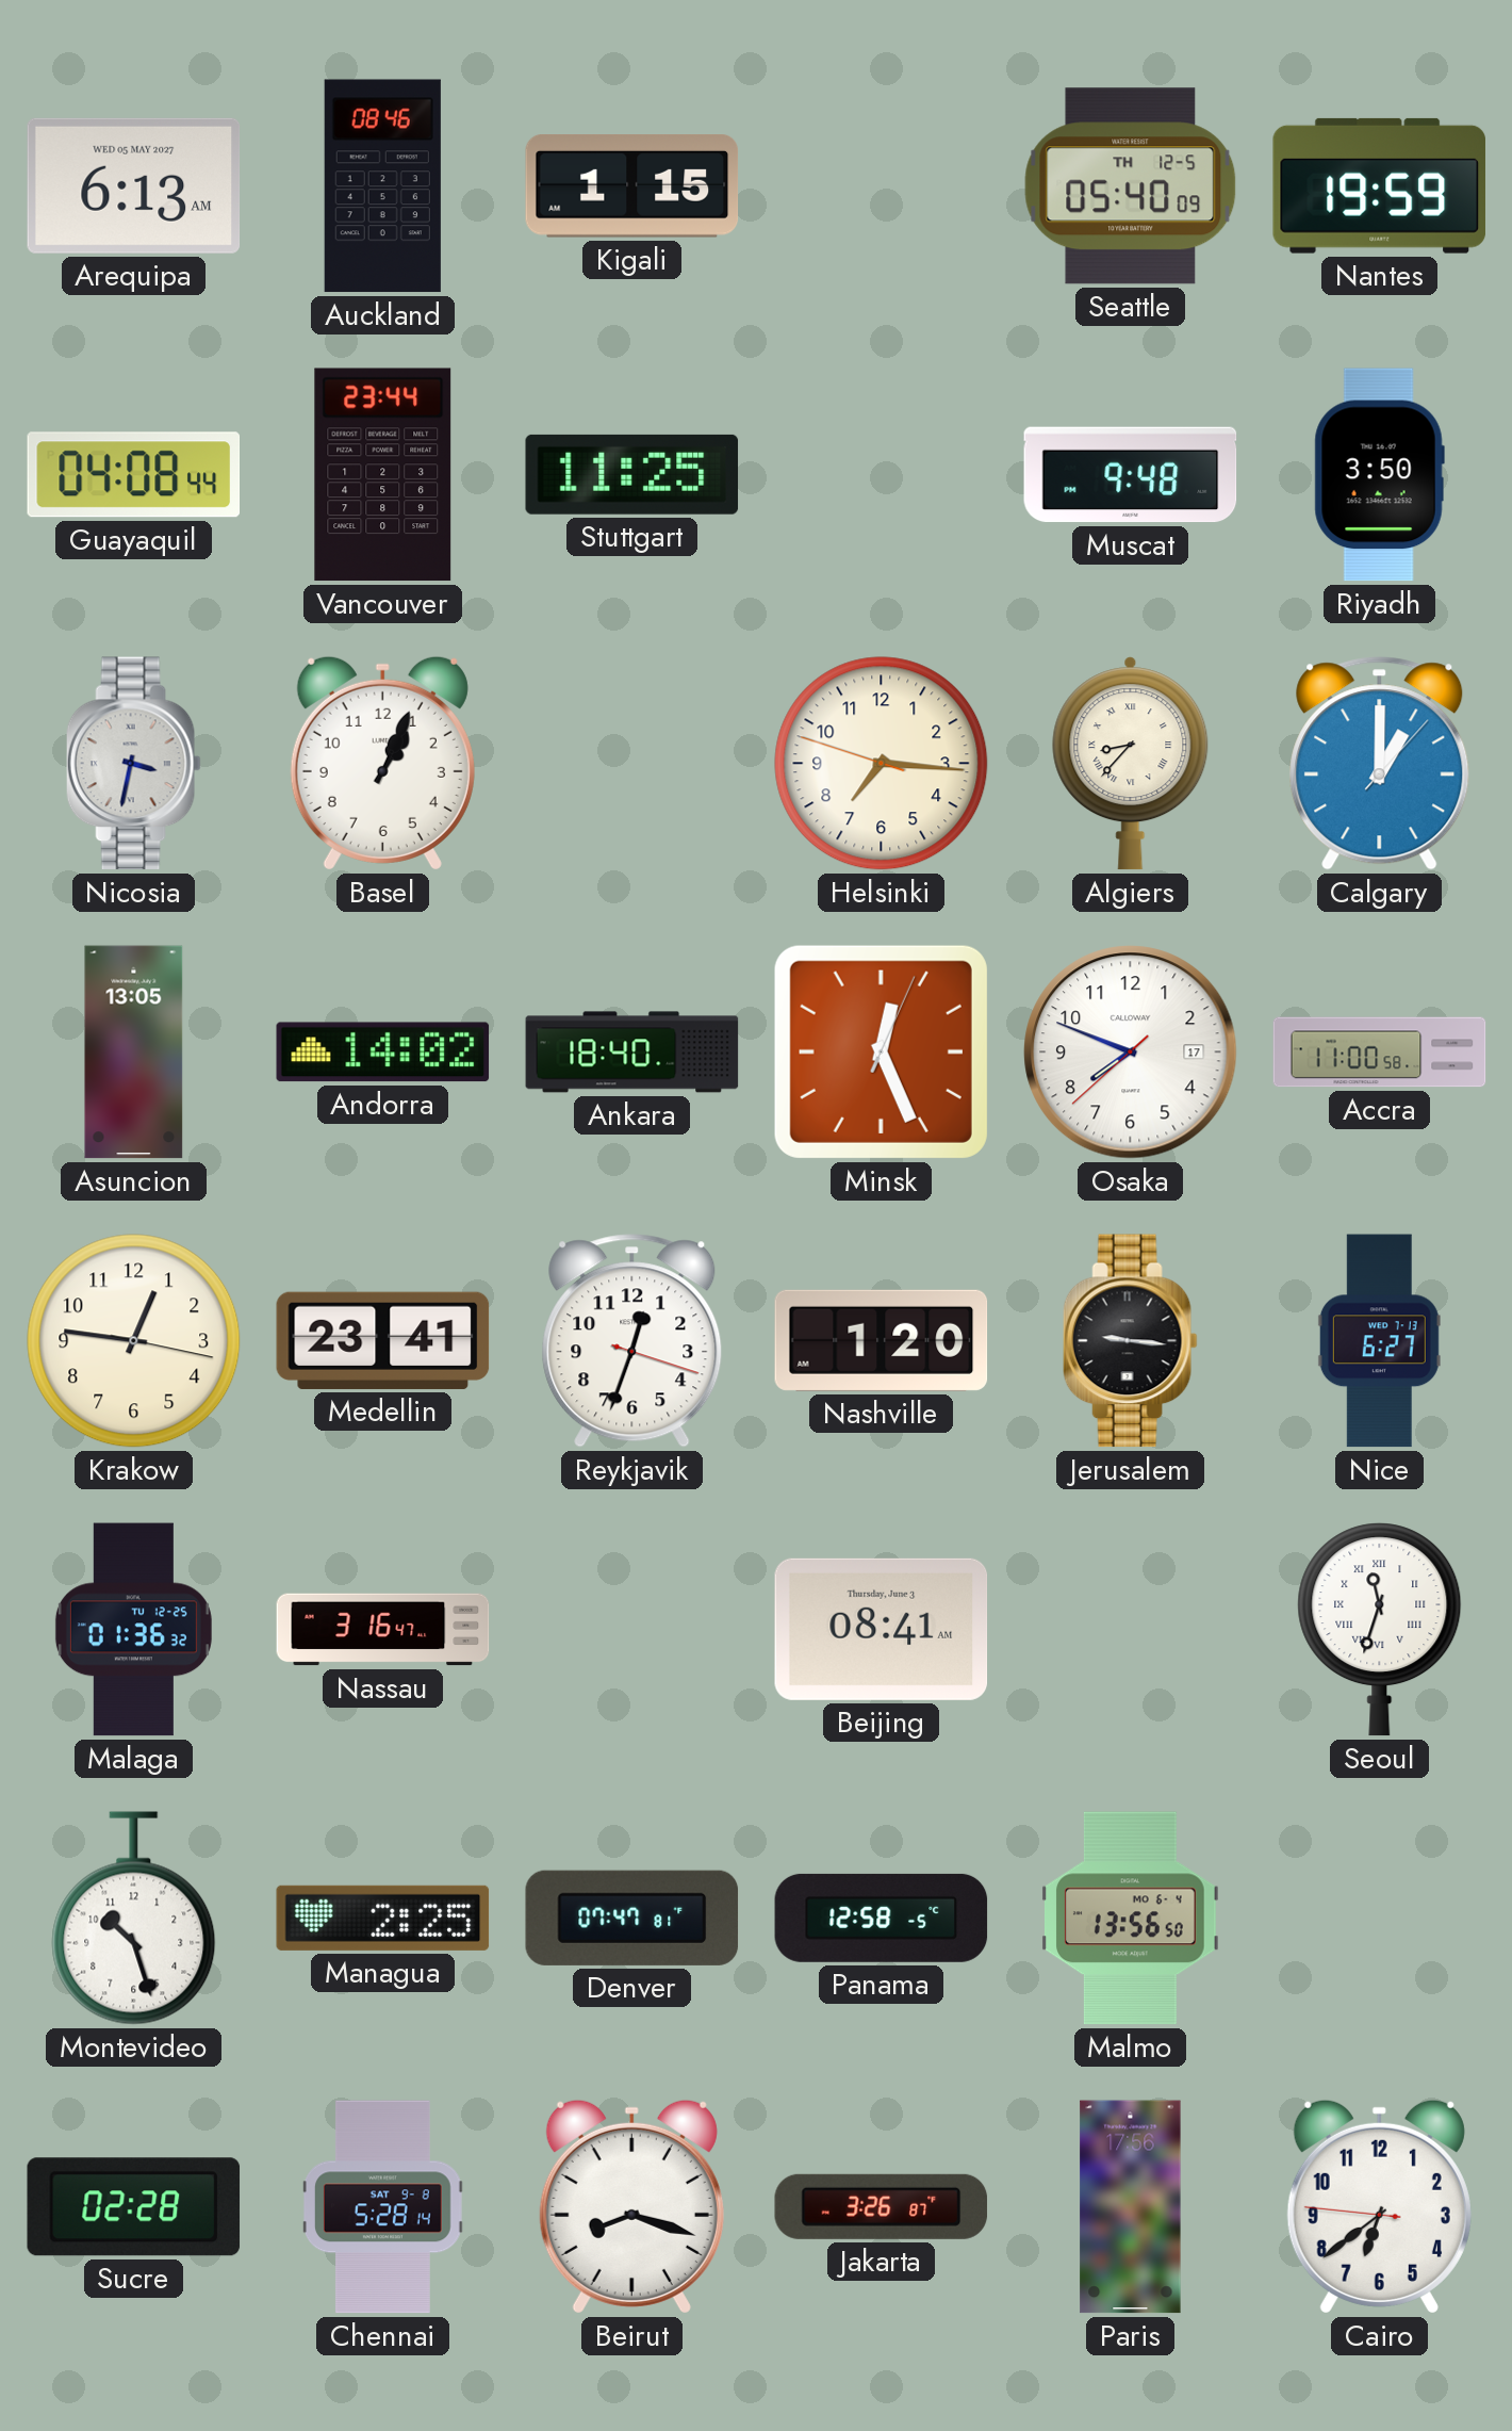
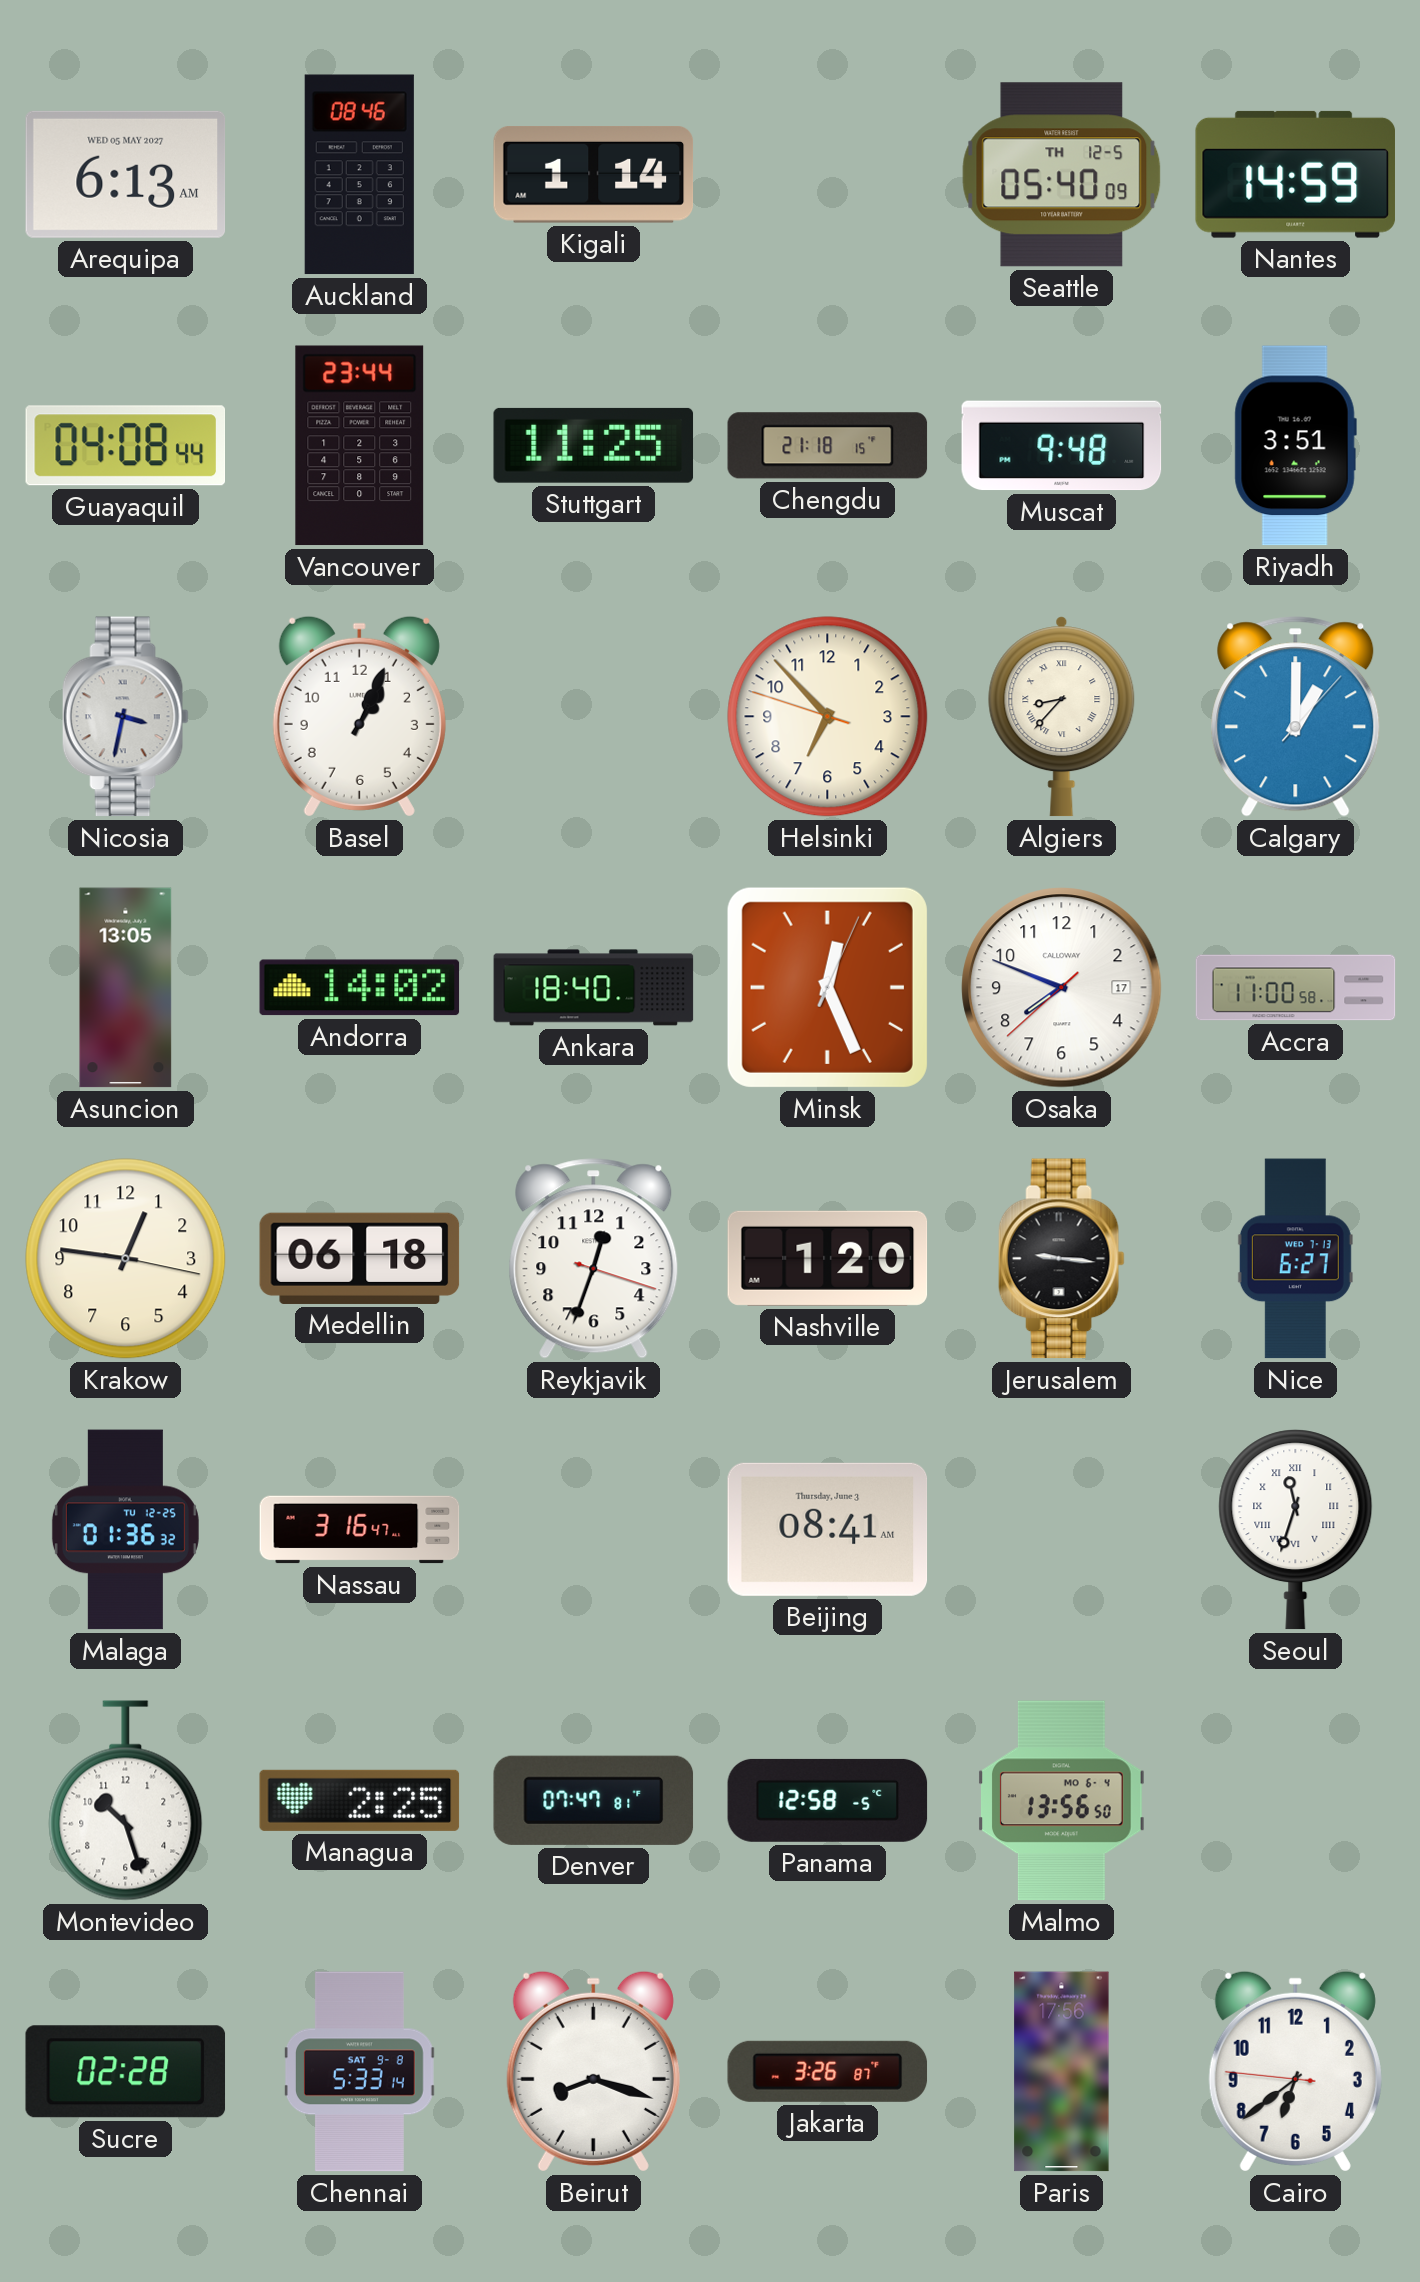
Kigali: 1:15 -> 1:14
Nantes: 19:59 -> 14:59
Chengdu: none -> 21:18
Riyadh: 3:50 -> 3:51
Helsinki: 7:15 -> 6:52
Medellin: 23:41 -> 06:18
Chennai: 5:28 -> 5:33
